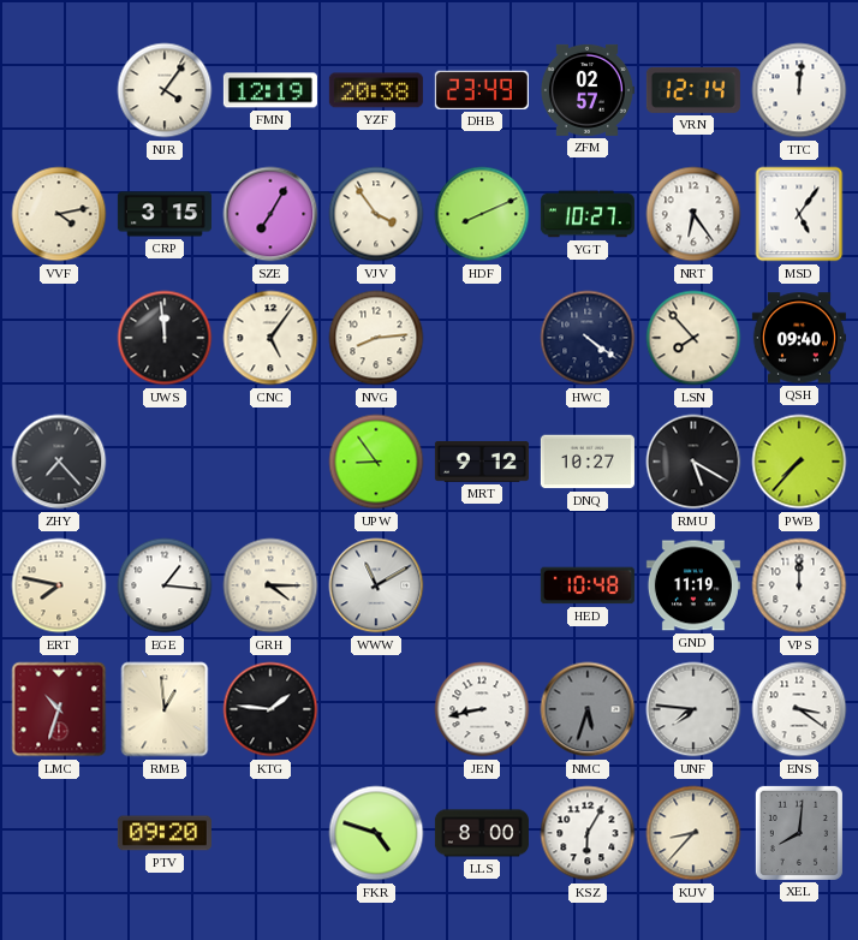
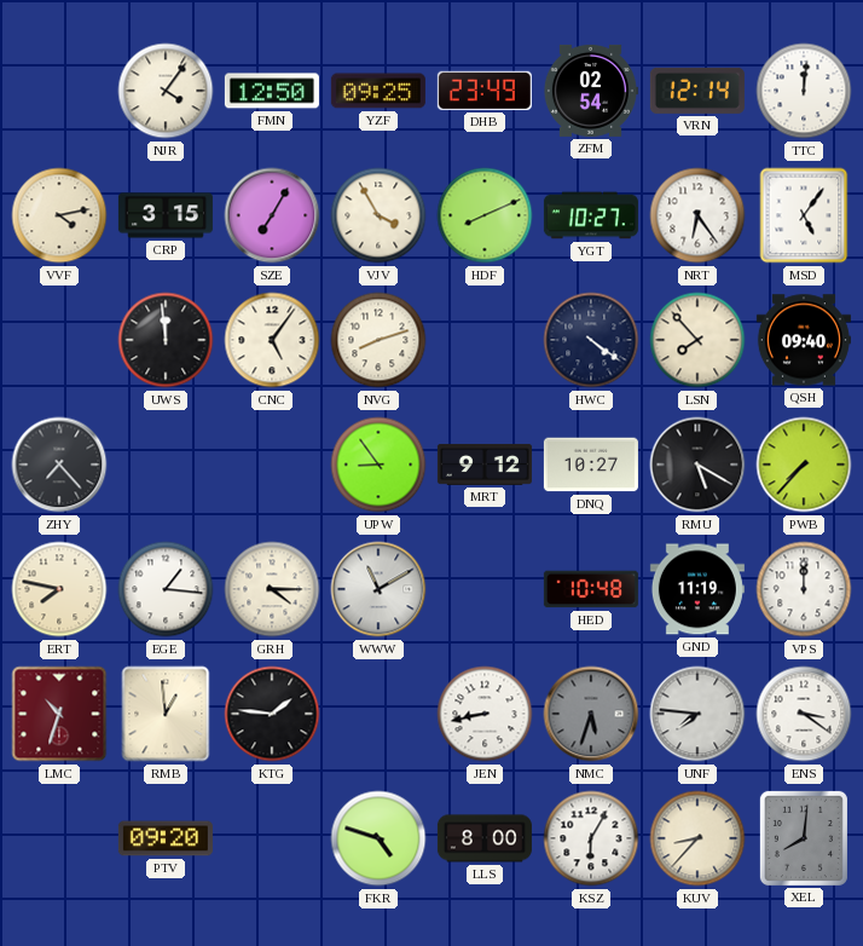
FMN: 12:19 -> 12:50
YZF: 20:38 -> 09:25
ZFM: 02:57 -> 02:54
VJV: 3:54 -> 3:55
NVG: 8:14 -> 8:12
